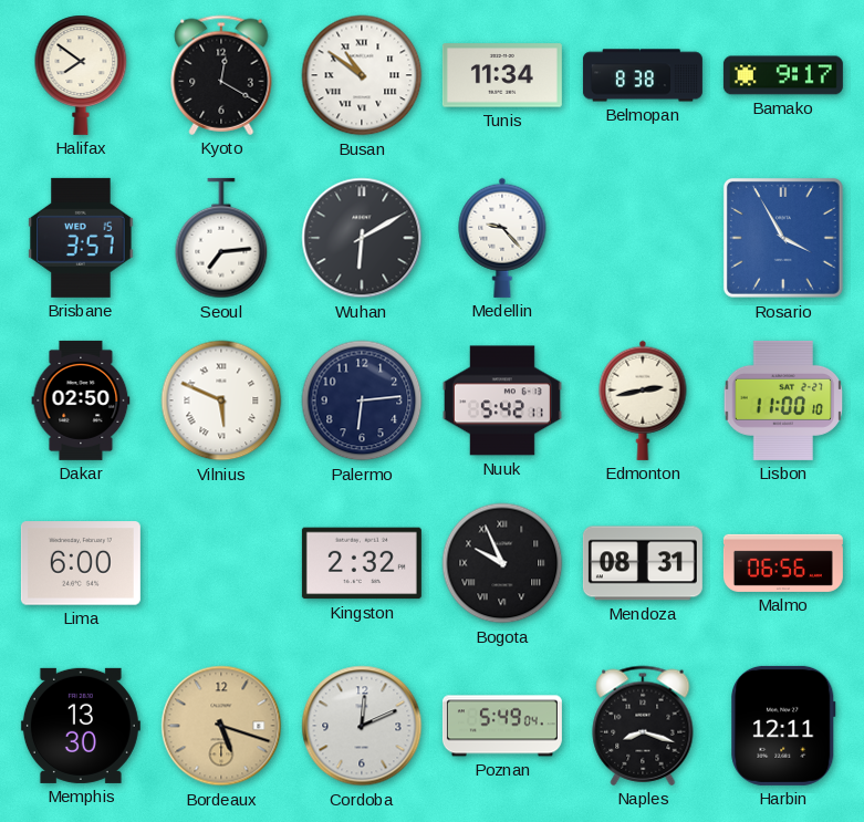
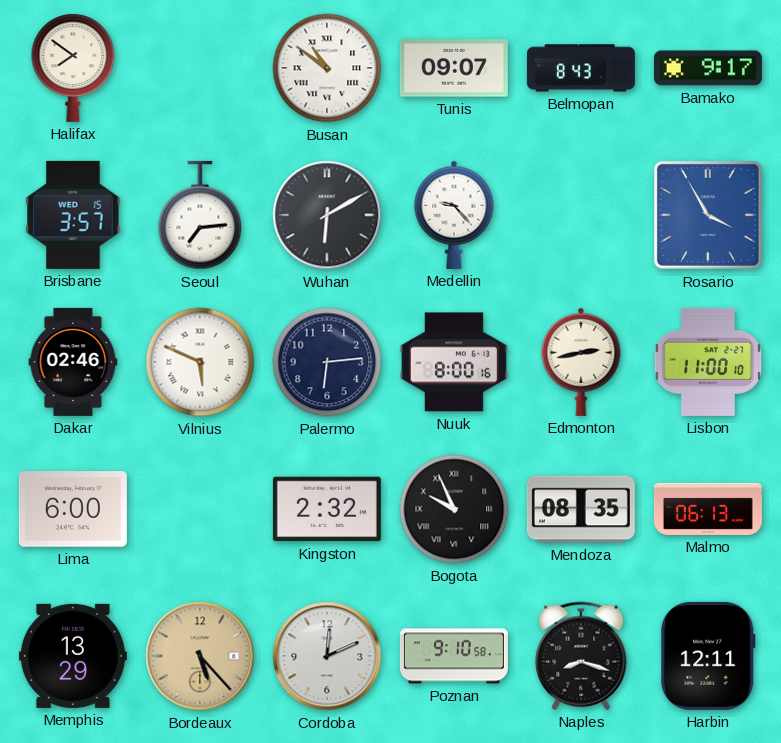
Kyoto: 12:20 -> none
Tunis: 11:34 -> 09:07
Belmopan: 8:38 -> 8:43
Dakar: 02:50 -> 02:46
Nuuk: 5:42 -> 8:00
Mendoza: 08:31 -> 08:35
Malmo: 06:56 -> 06:13
Memphis: 13:30 -> 13:29
Bordeaux: 5:18 -> 5:23
Poznan: 5:49 -> 9:10
